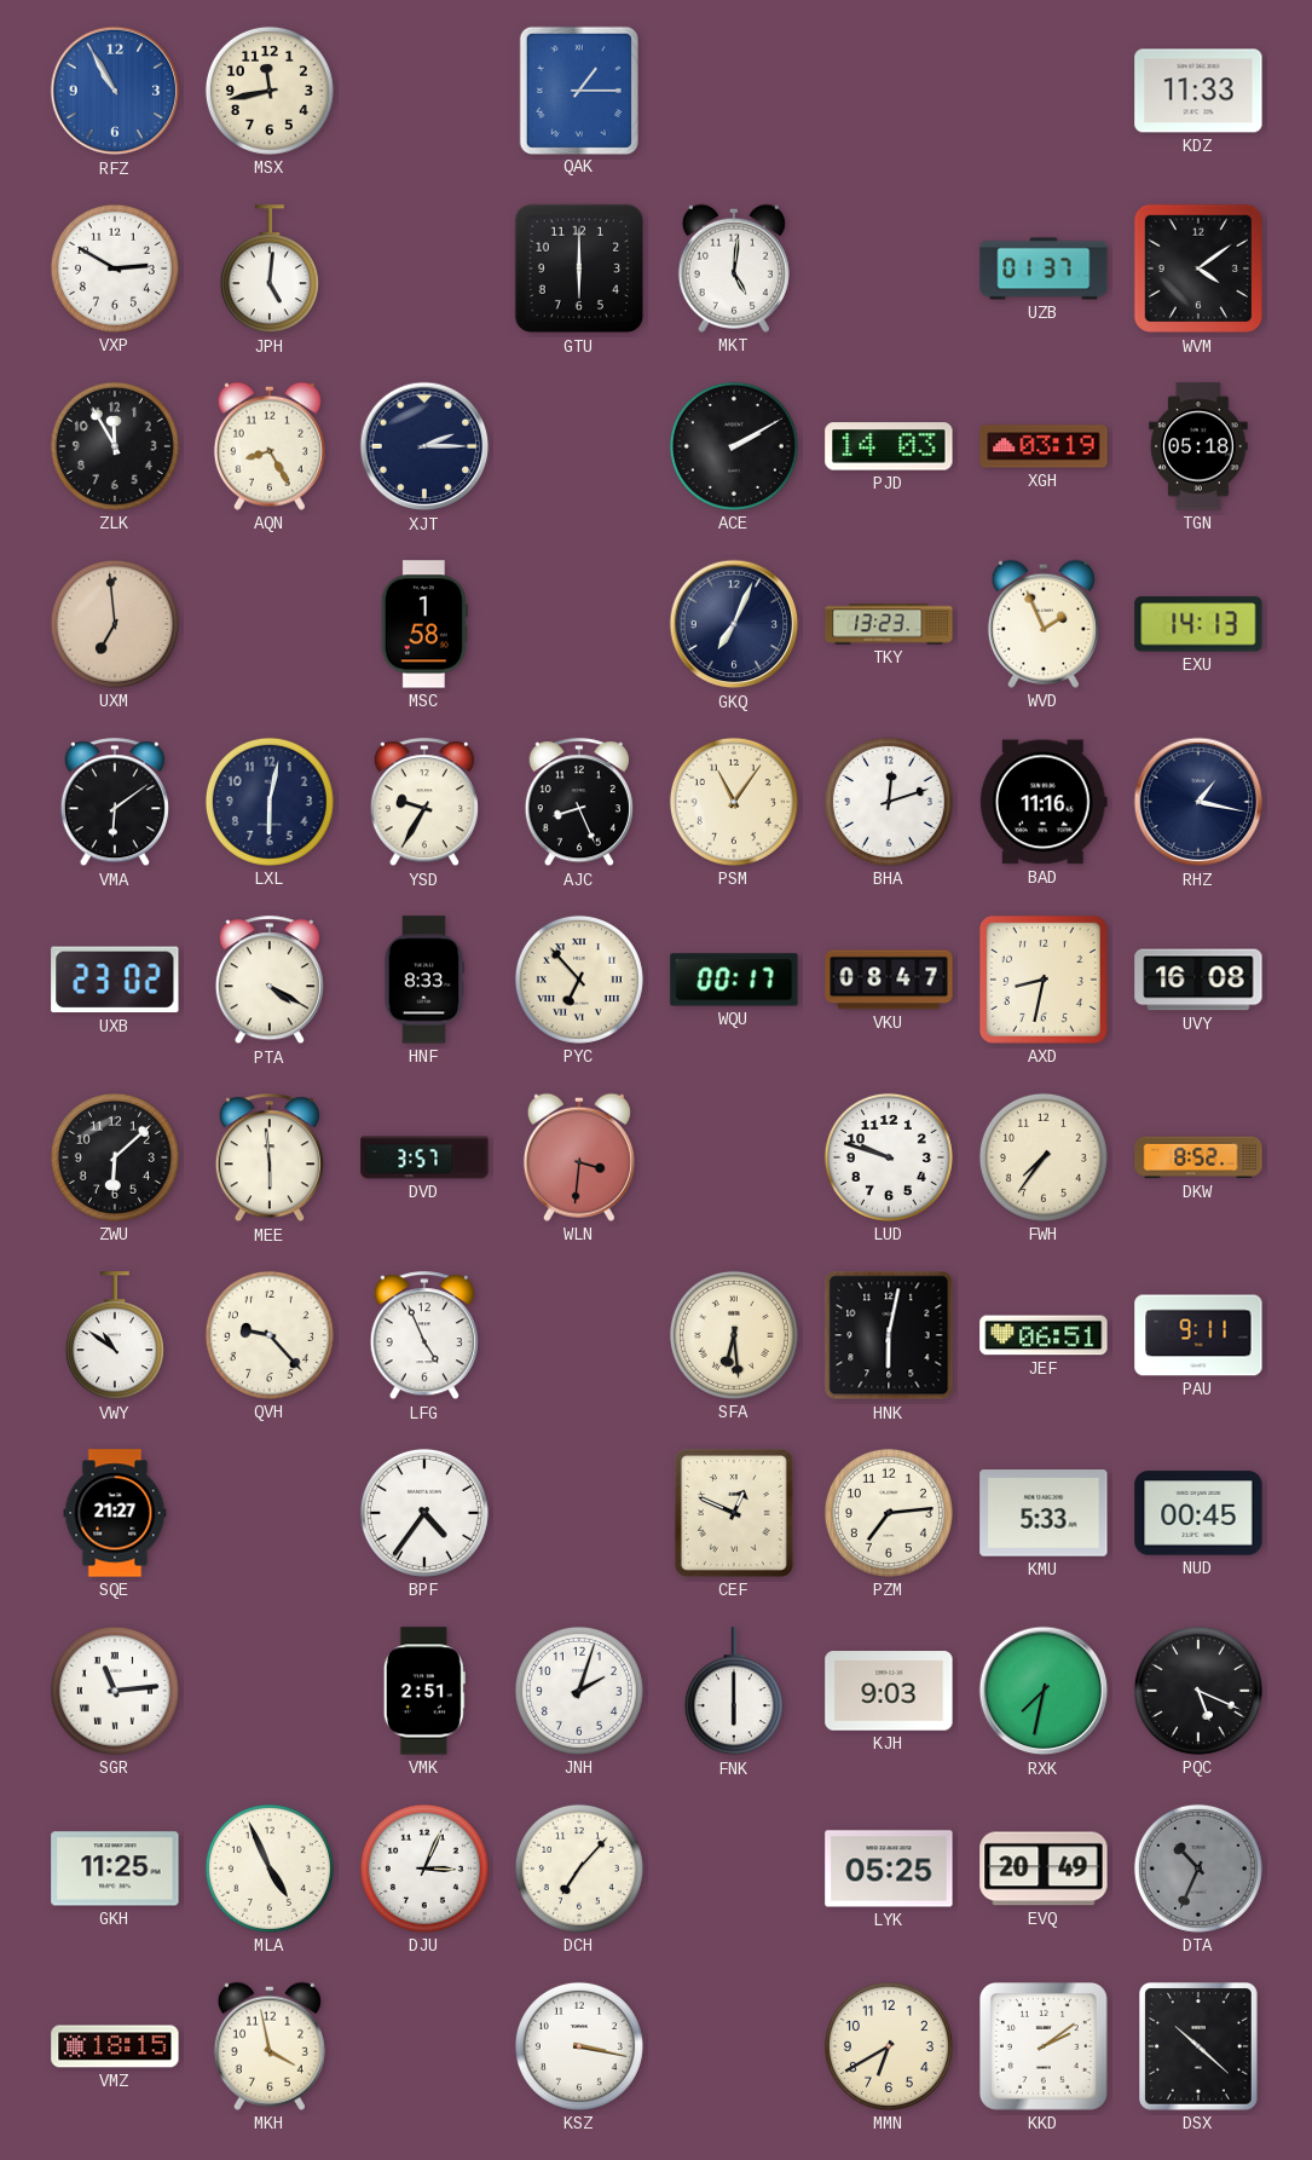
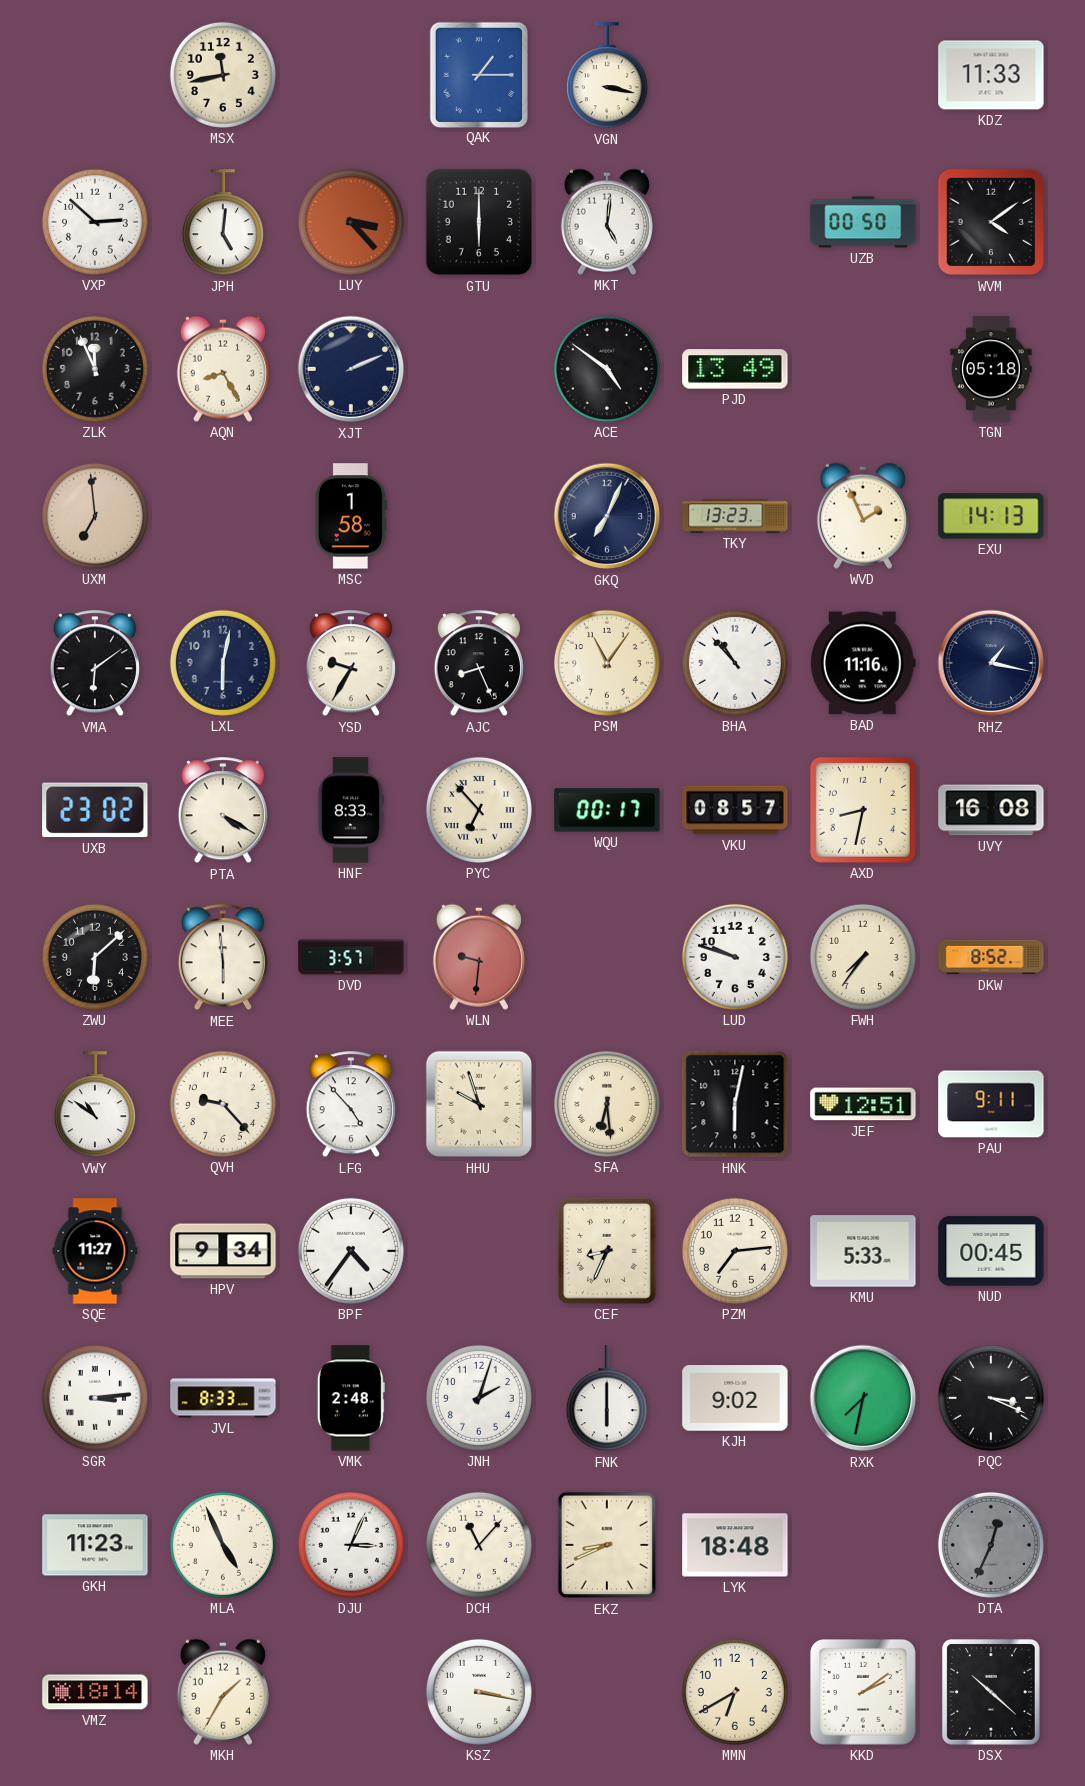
RFZ: 10:55 -> none
VGN: none -> 3:17
VXP: 2:50 -> 2:52
LUY: none -> 3:23
UZB: 01:37 -> 00:50
ZLK: 11:55 -> 11:56
XJT: 2:15 -> 2:11
ACE: 2:10 -> 4:51
PJD: 14:03 -> 13:49
XGH: 03:19 -> none
BHA: 12:12 -> 10:53
VKU: 08:47 -> 08:57
WLN: 3:31 -> 9:31
LFG: 4:56 -> 4:53
HHU: none -> 9:57
JEF: 06:51 -> 12:51
SQE: 21:27 -> 11:27
HPV: none -> 9:34
CEF: 12:49 -> 8:34
SGR: 11:14 -> 3:14
JVL: none -> 8:33
VMK: 2:51 -> 2:48
KJH: 9:03 -> 9:02
PQC: 5:19 -> 3:19
GKH: 11:25 -> 11:23
DCH: 7:07 -> 11:07
EKZ: none -> 8:41
LYK: 05:25 -> 18:48
EVQ: 20:49 -> none
DTA: 10:34 -> 12:34
VMZ: 18:15 -> 18:14
MKH: 3:58 -> 1:35
